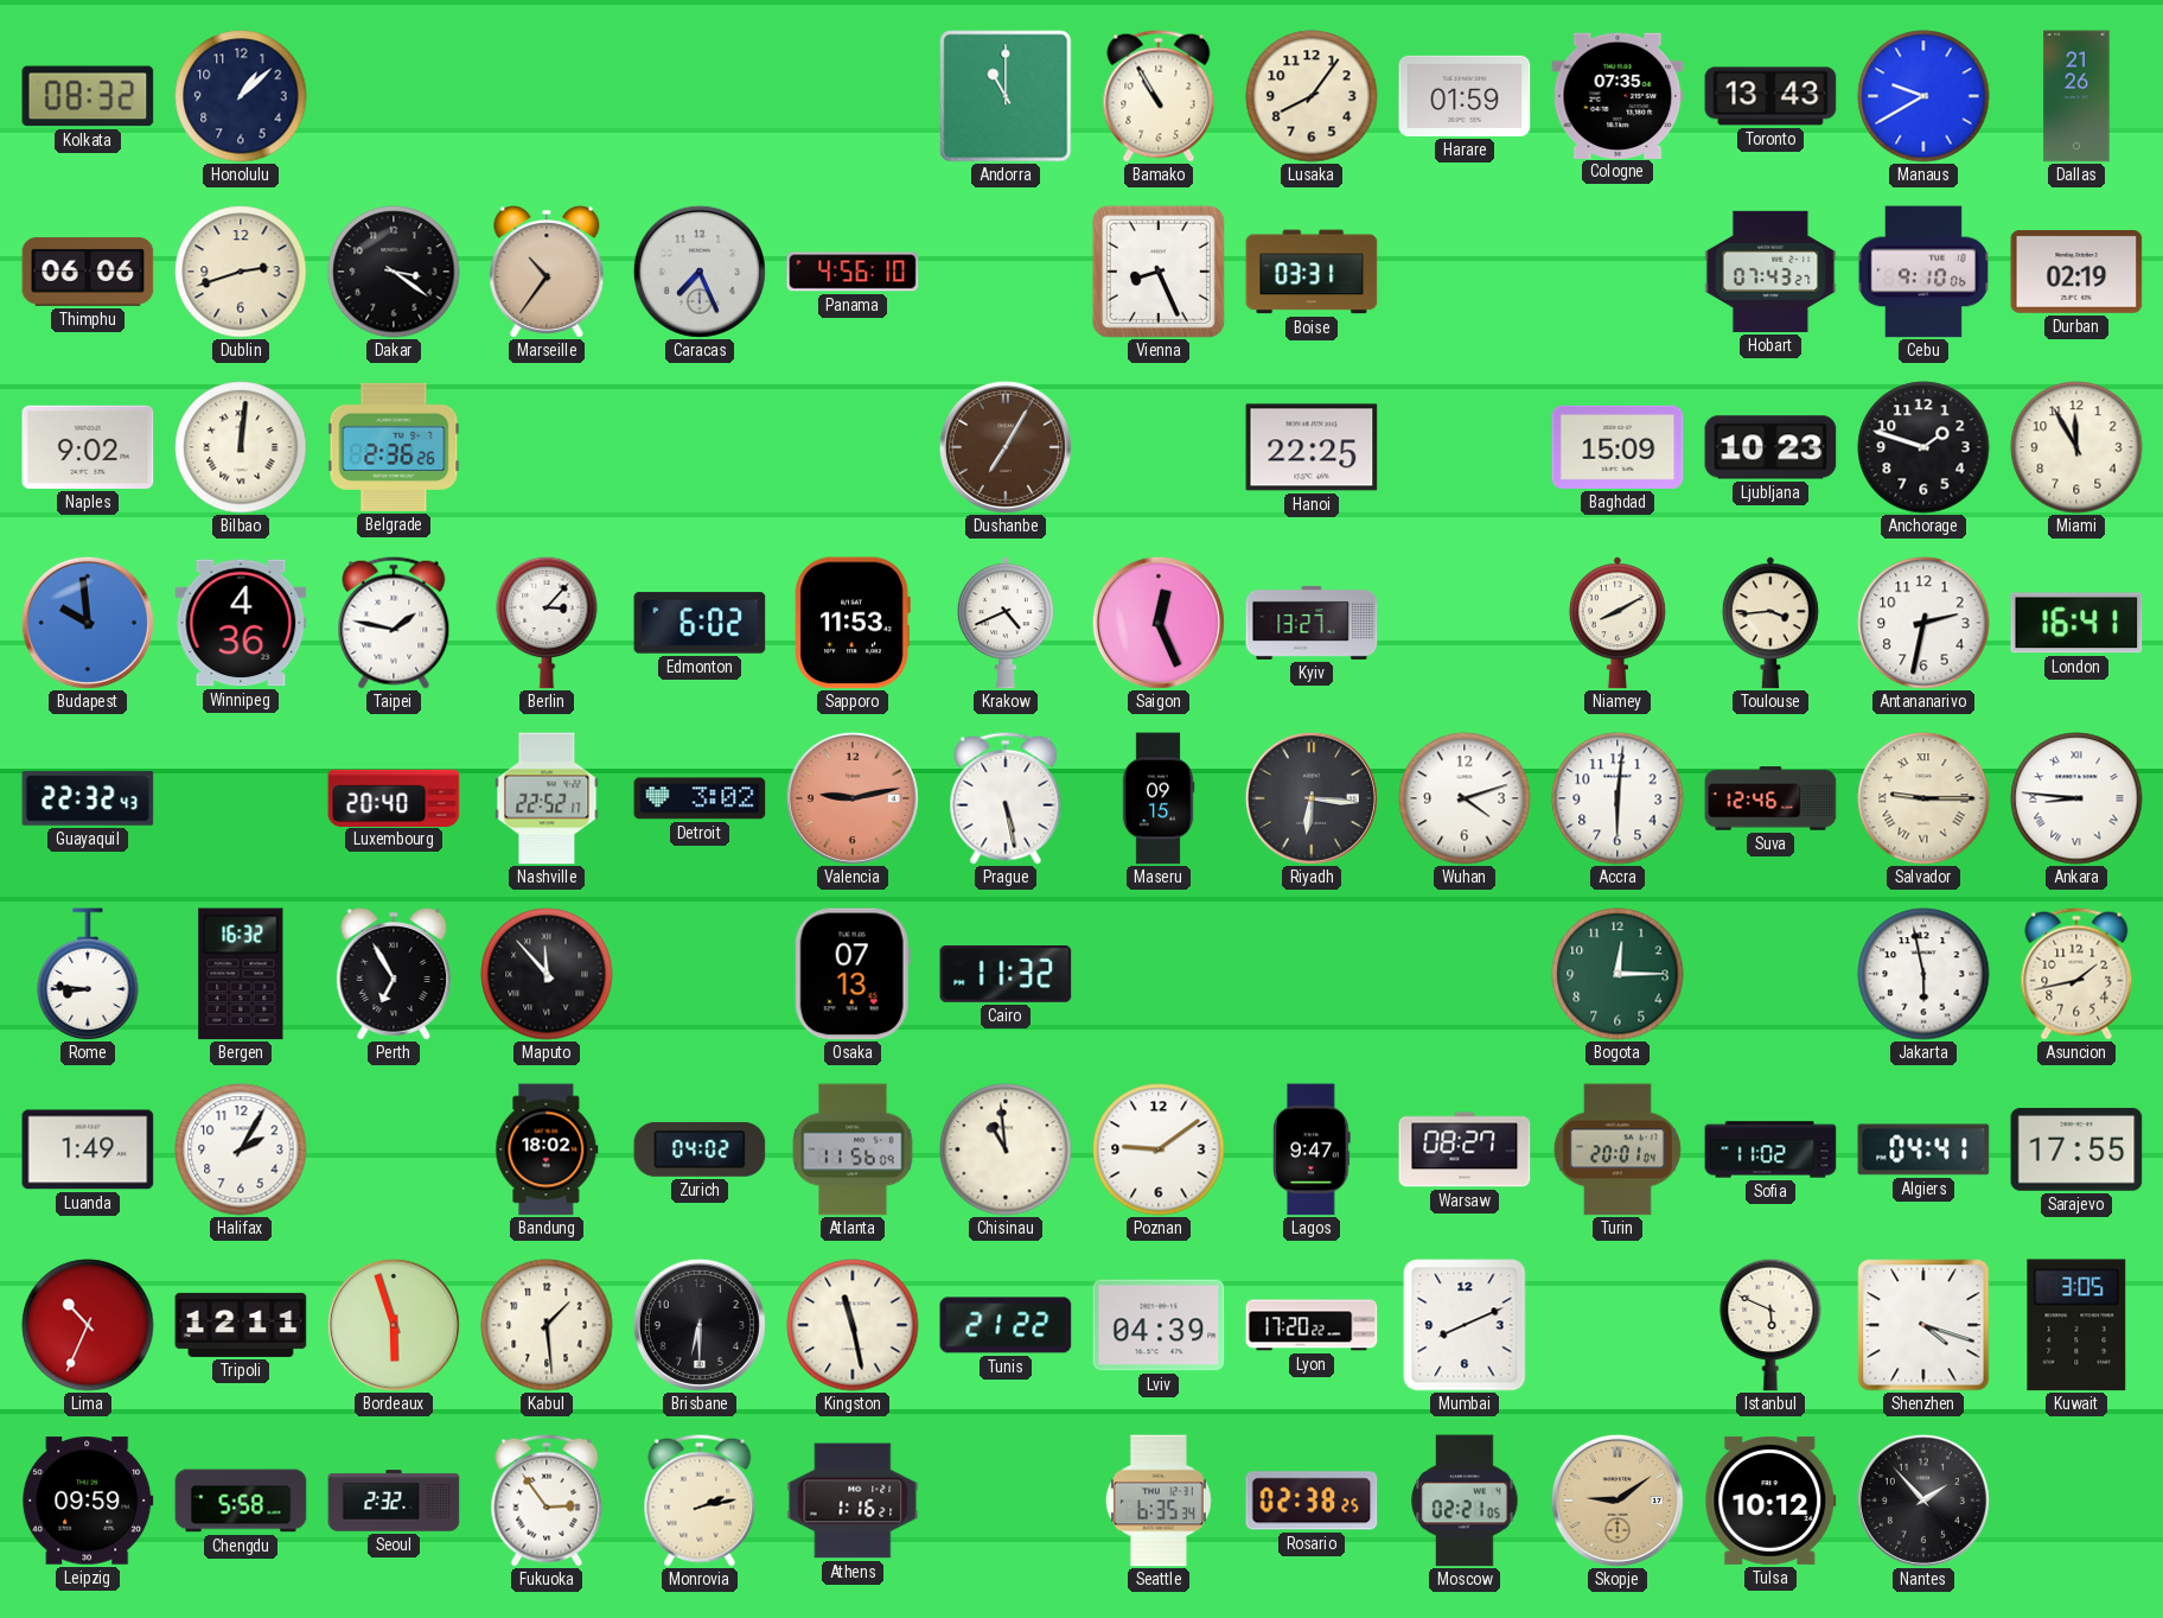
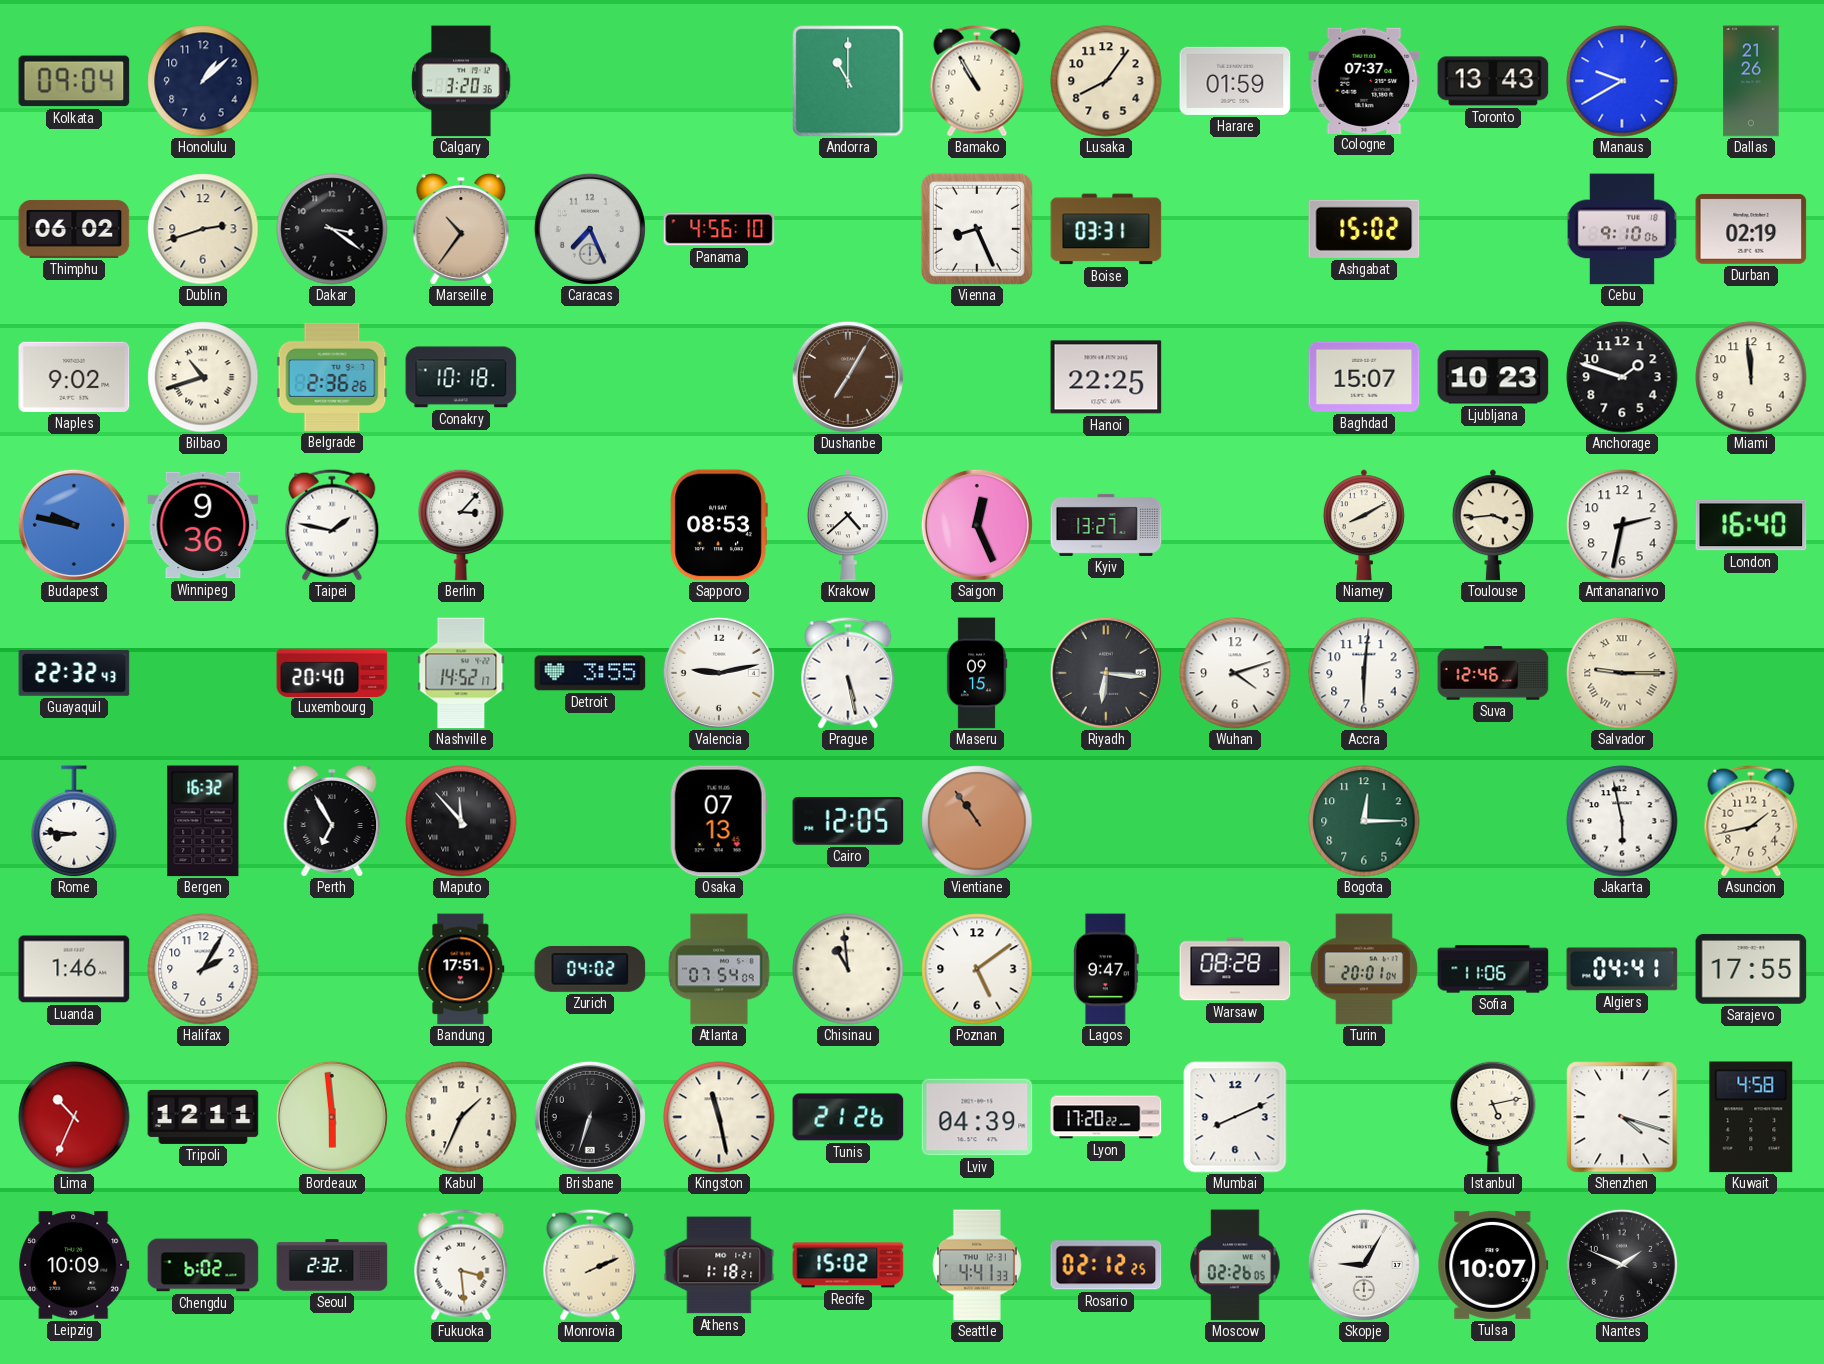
Kolkata: 08:32 -> 09:04
Calgary: none -> 3:20
Cologne: 07:35 -> 07:37
Thimphu: 06:06 -> 06:02
Ashgabat: none -> 15:02
Hobart: 07:43 -> none
Bilbao: 12:01 -> 10:42
Conakry: none -> 10:18
Baghdad: 15:09 -> 15:07
Miami: 11:55 -> 11:59
Budapest: 9:59 -> 9:47
Winnipeg: 4:36 -> 9:36
Edmonton: 6:02 -> none
Sapporo: 11:53 -> 08:53
Krakow: 4:41 -> 4:38
London: 16:41 -> 16:40
Nashville: 22:52 -> 14:52
Detroit: 3:02 -> 3:55
Valencia dial: salmon -> white
Ankara: 8:46 -> none
Cairo: 11:32 -> 12:05
Vientiane: none -> 10:54
Luanda: 1:49 -> 1:46
Bandung: 18:02 -> 17:51
Atlanta: 11:56 -> 07:54
Poznan: 9:09 -> 5:09
Warsaw: 08:27 -> 08:28
Sofia: 11:02 -> 11:06
Bordeaux: 5:57 -> 5:59
Kabul: 1:29 -> 1:34
Brisbane: 6:30 -> 6:33
Tunis: 21:22 -> 21:26
Istanbul: 5:49 -> 5:13
Kuwait: 3:05 -> 4:58
Leipzig: 09:59 -> 10:09
Chengdu: 5:58 -> 6:02
Fukuoka: 2:54 -> 3:29
Monrovia: 2:13 -> 2:11
Athens: 1:16 -> 1:18
Recife: none -> 15:02
Seattle: 6:35 -> 4:41
Rosario: 02:38 -> 02:12
Moscow: 02:21 -> 02:26
Skopje: 9:09 -> 9:05
Skopje dial: champagne -> white
Tulsa: 10:12 -> 10:07
Nantes: 1:53 -> 1:49
